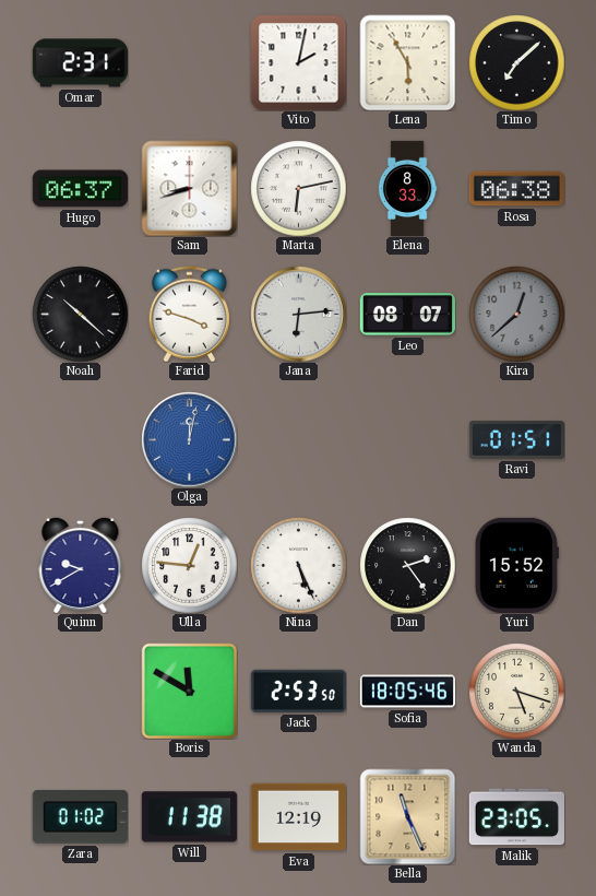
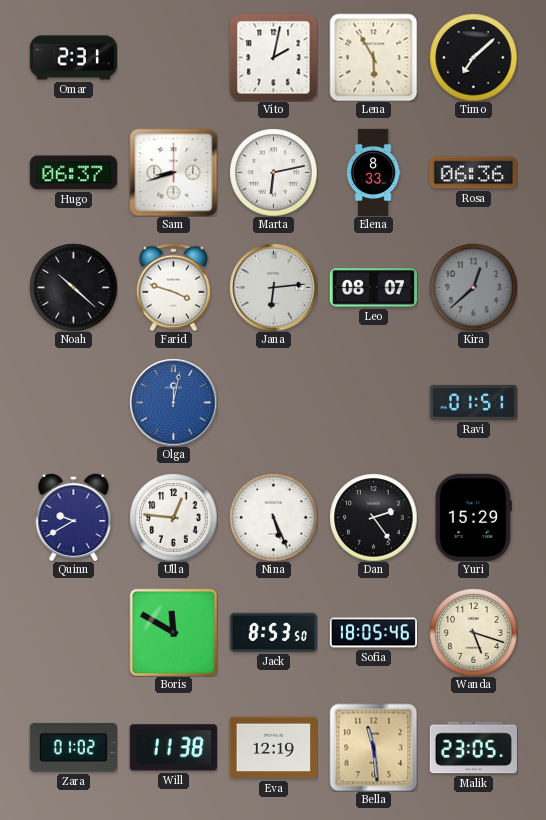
Rosa: 06:38 -> 06:36
Yuri: 15:52 -> 15:29
Jack: 2:53 -> 8:53
Bella: 11:26 -> 11:29
